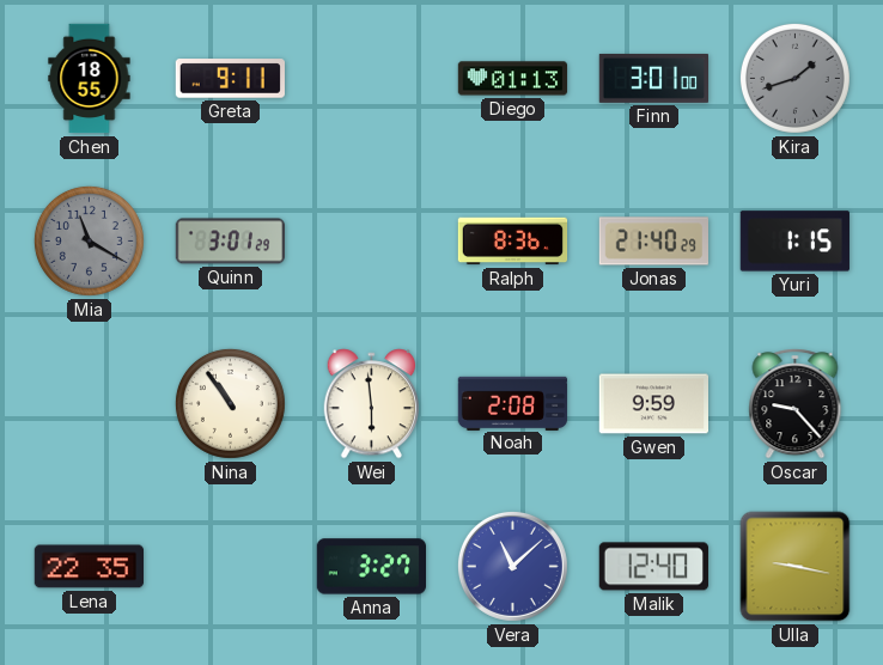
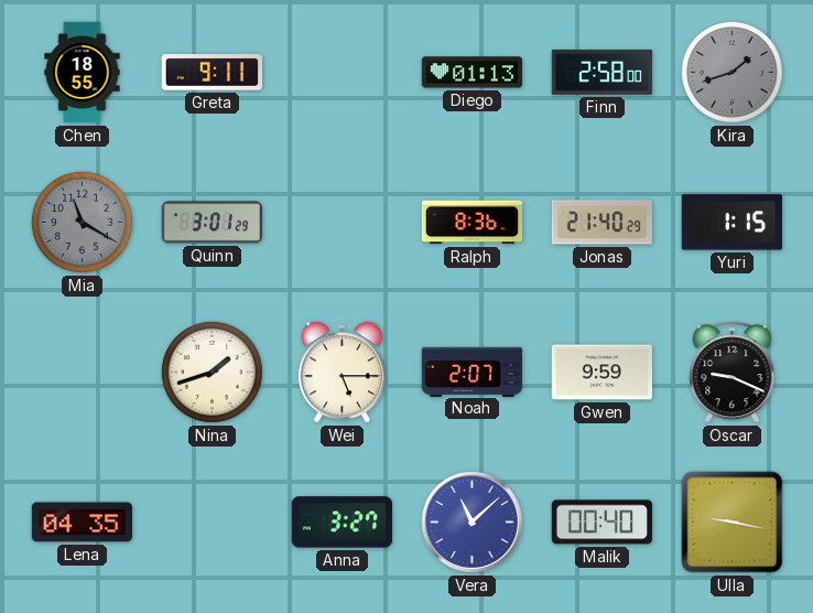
Finn: 3:01 -> 2:58
Nina: 10:54 -> 1:42
Wei: 5:59 -> 5:15
Noah: 2:08 -> 2:07
Oscar: 9:23 -> 9:19
Lena: 22:35 -> 04:35
Malik: 12:40 -> 00:40
